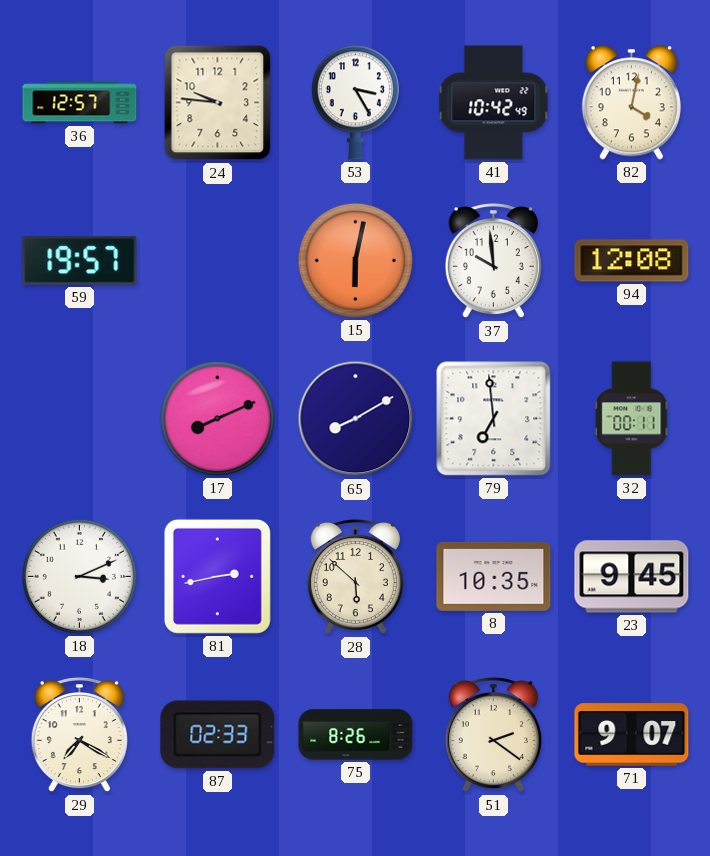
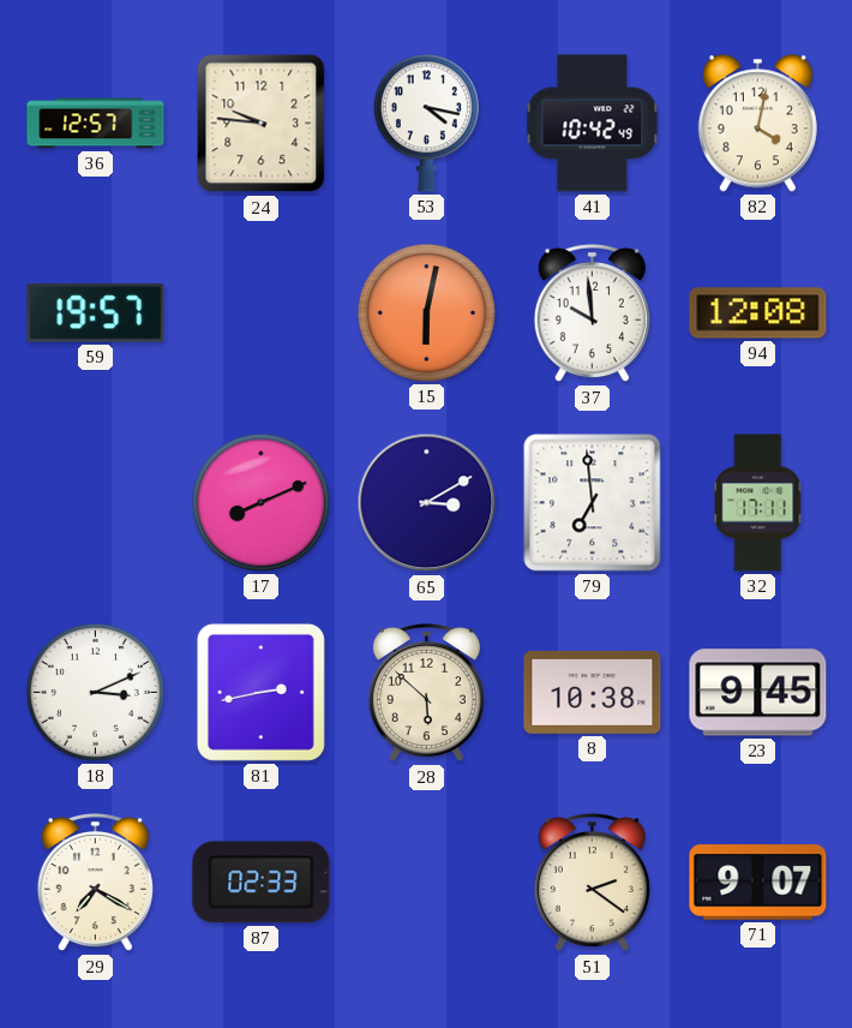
53: 3:25 -> 4:17
65: 8:10 -> 3:10
32: 00:11 -> 17:11
8: 10:35 -> 10:38
75: 8:26 -> none
